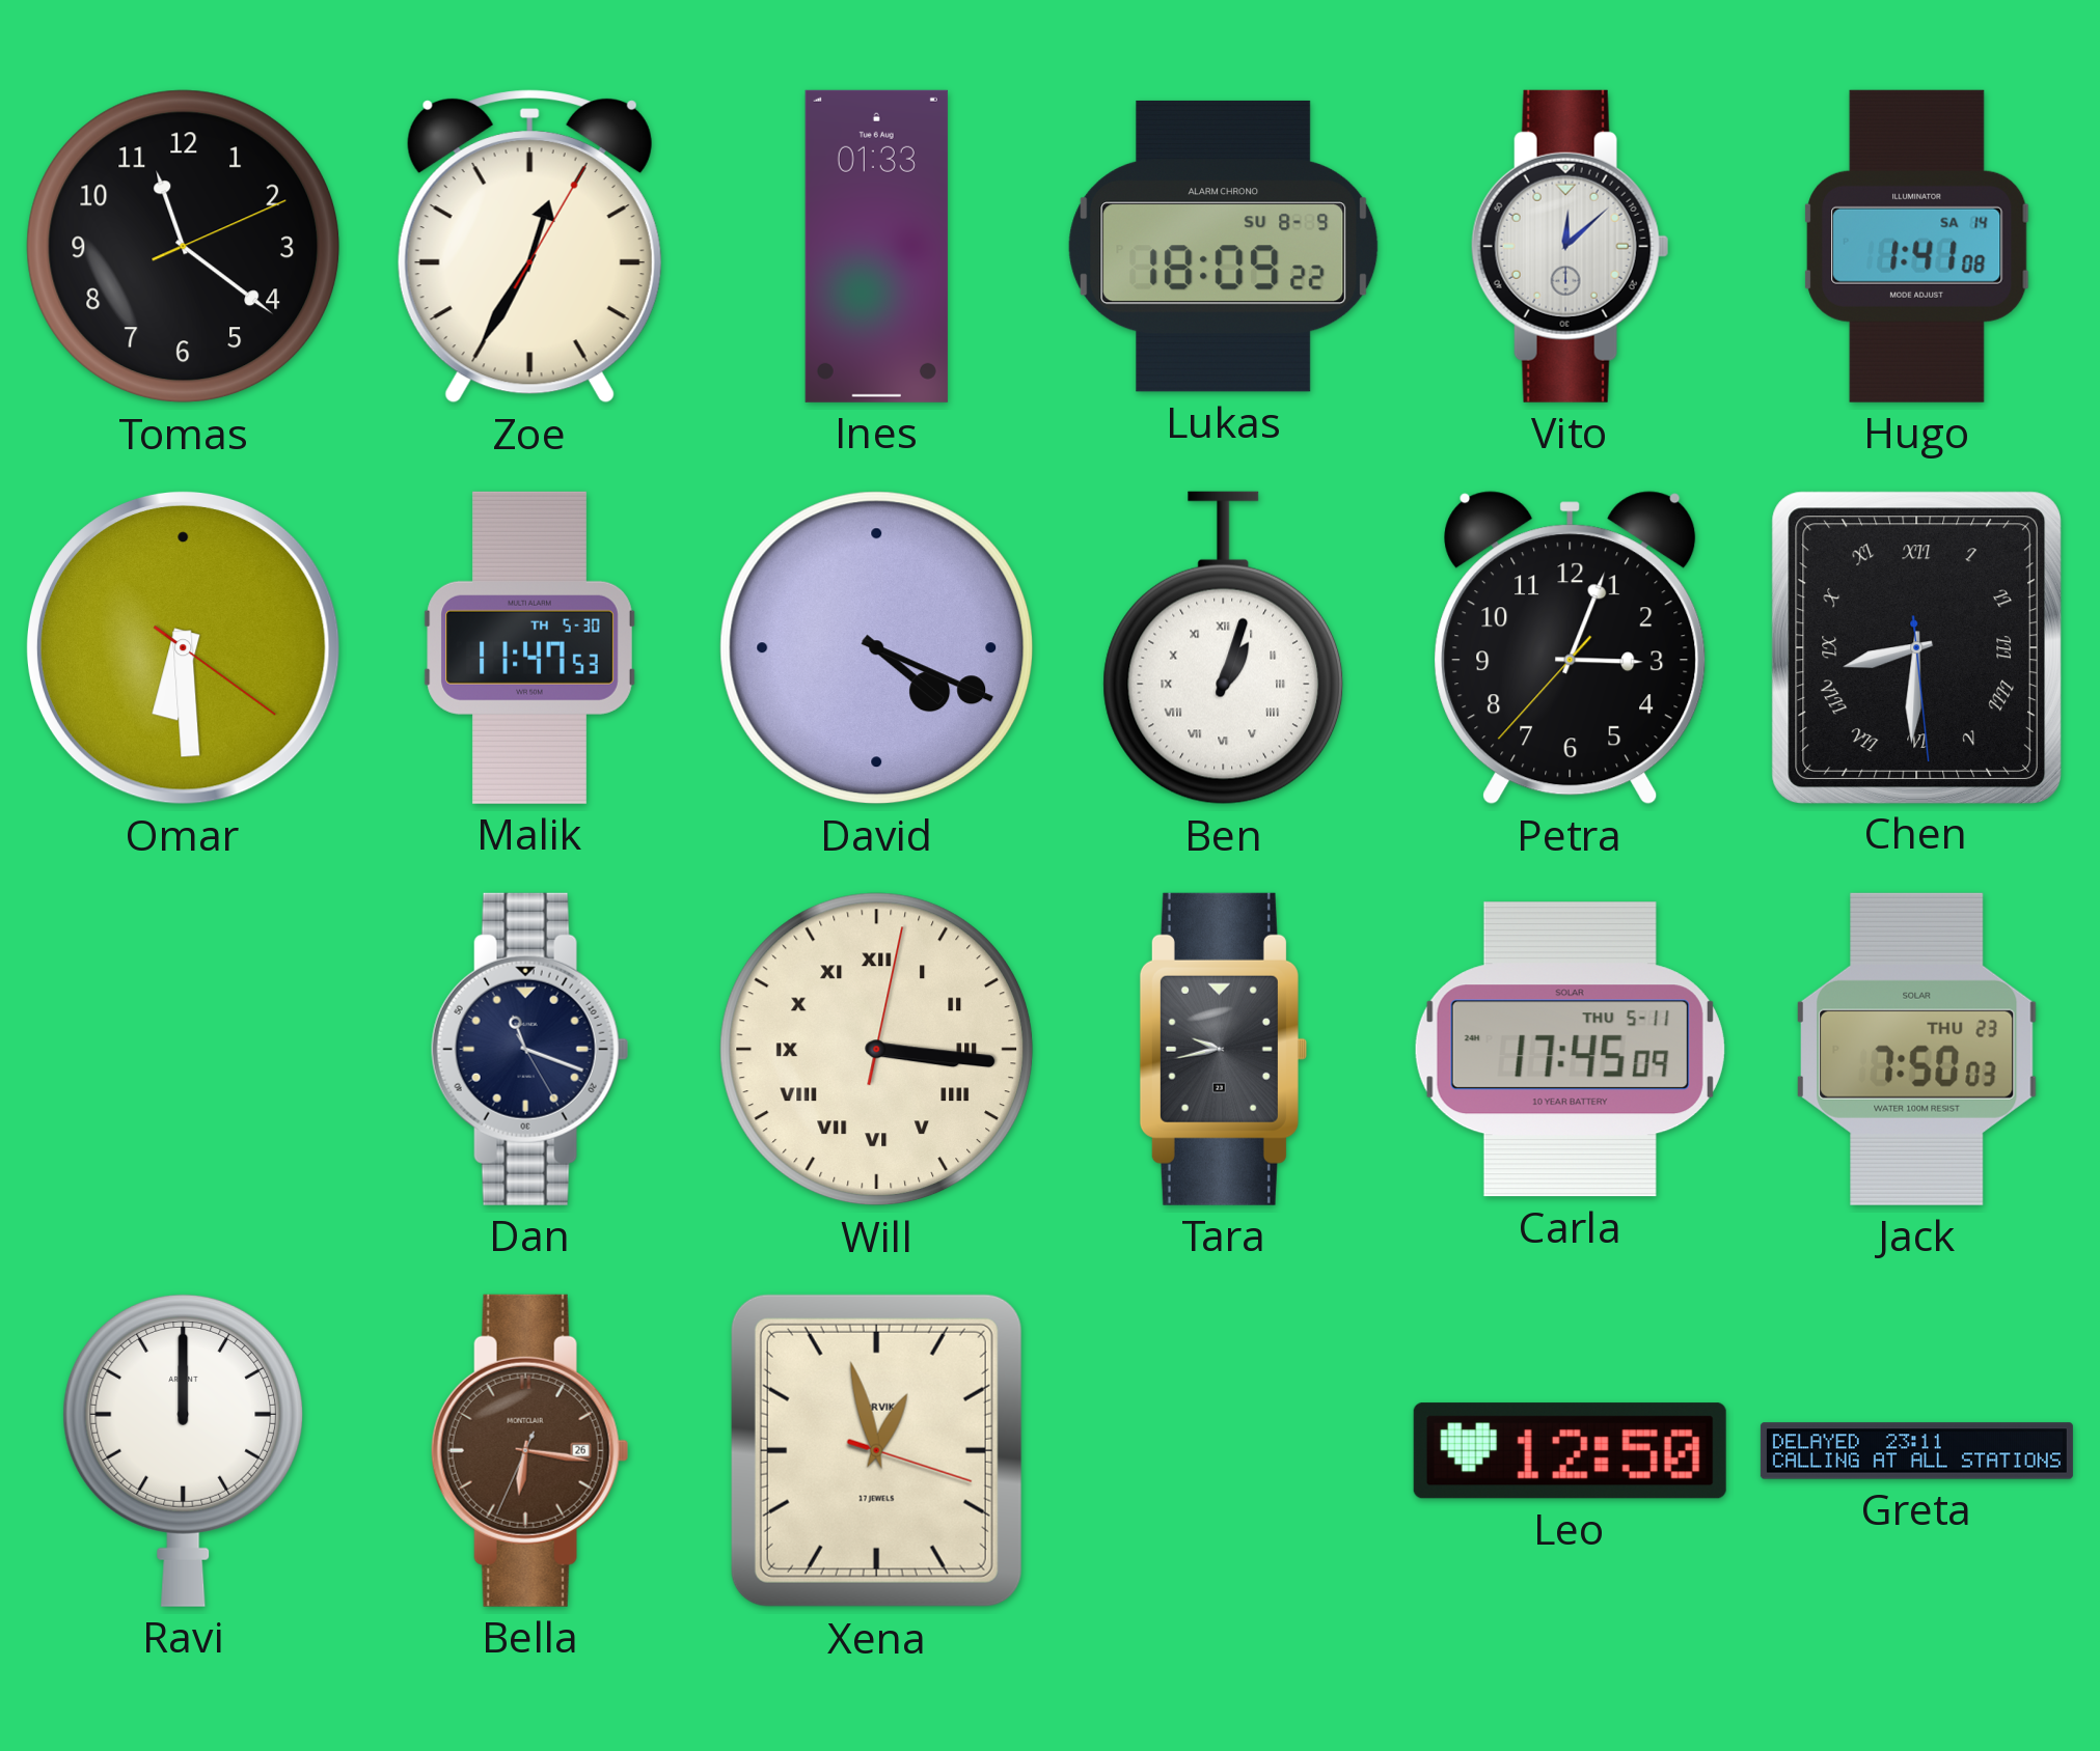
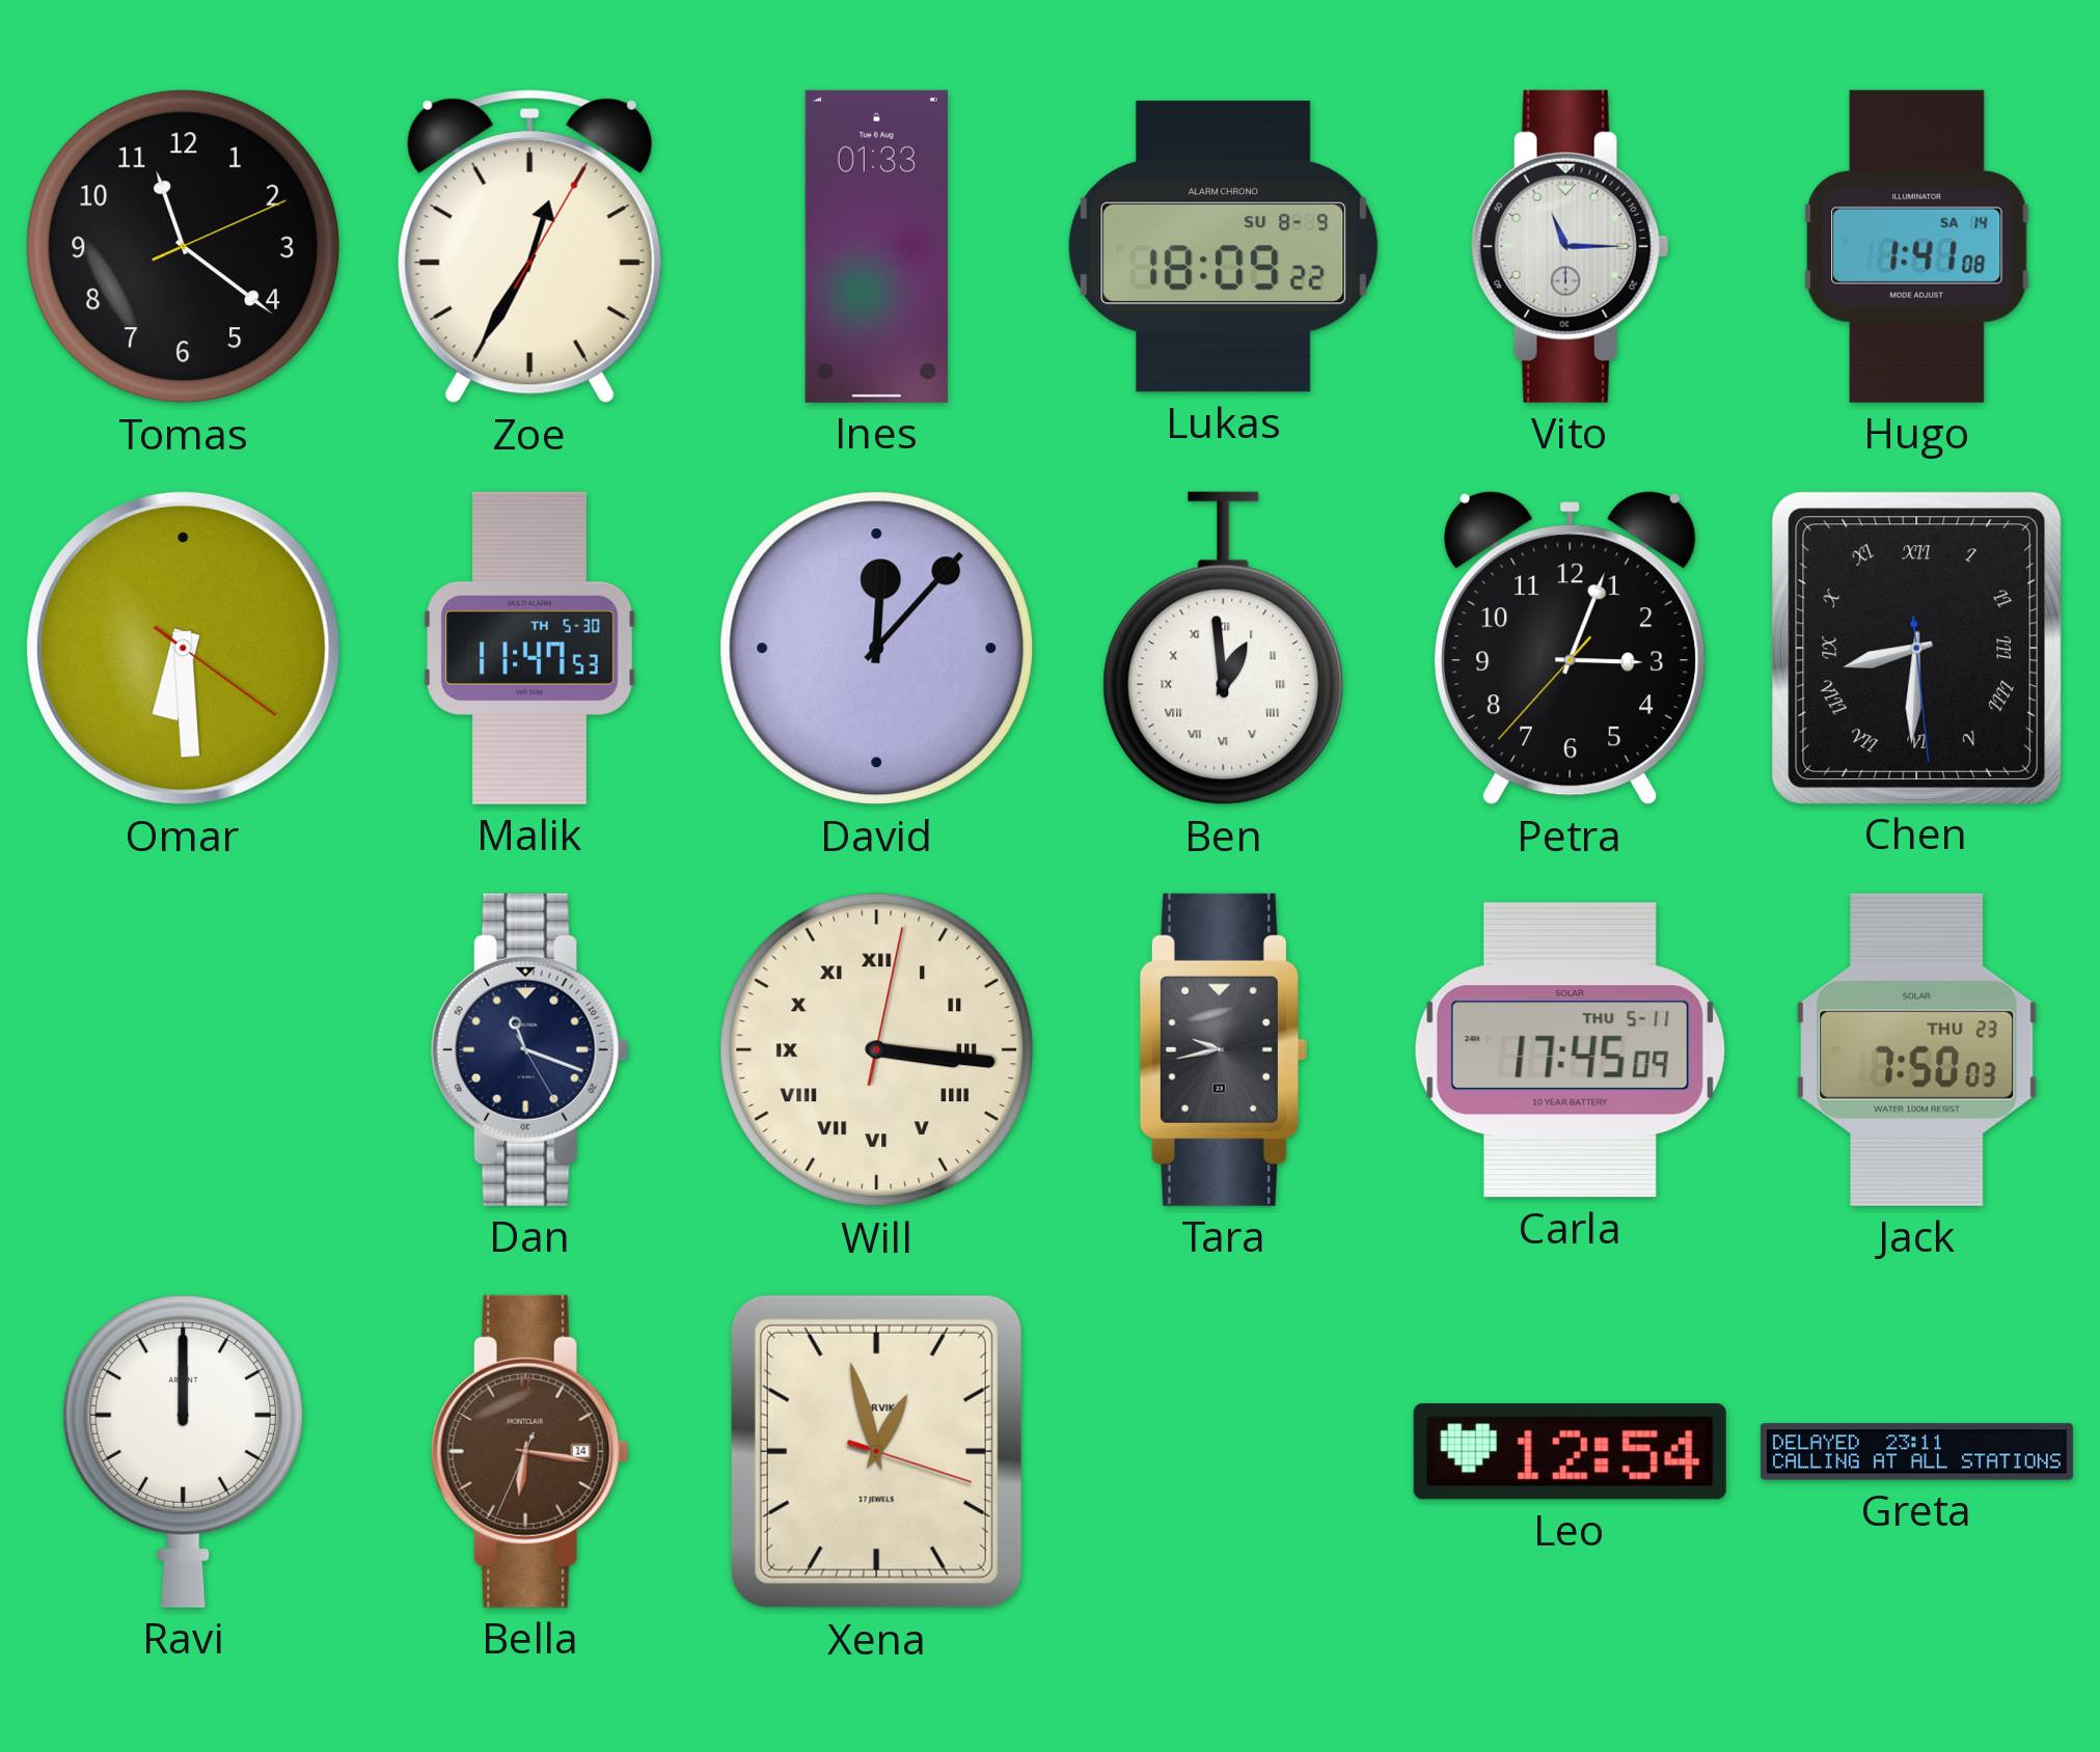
Vito: 12:08 -> 11:15
David: 4:19 -> 12:07
Ben: 1:03 -> 12:59
Bella date: 26 -> 14
Leo: 12:50 -> 12:54
